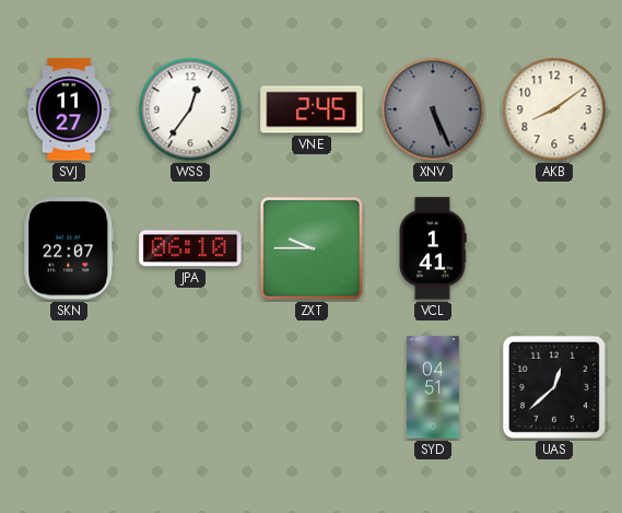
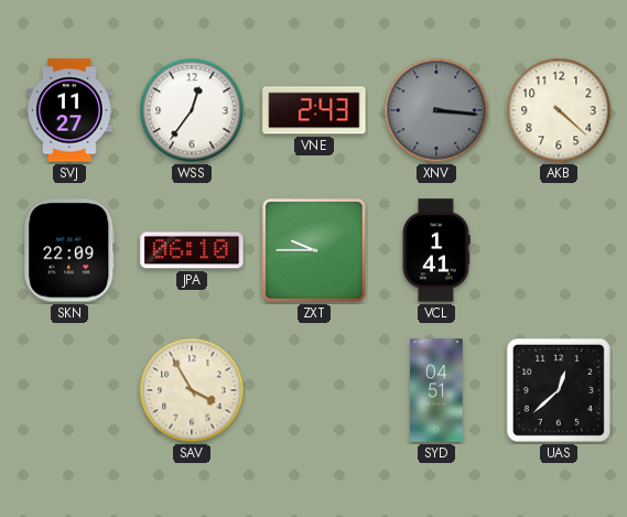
VNE: 2:45 -> 2:43
XNV: 5:26 -> 3:16
AKB: 8:09 -> 4:22
SKN: 22:07 -> 22:09
SAV: none -> 3:55
